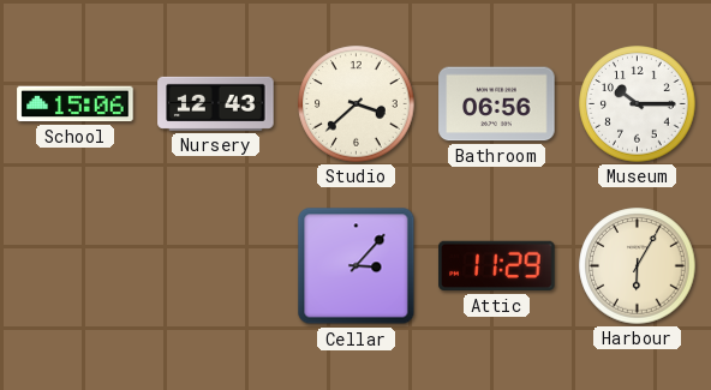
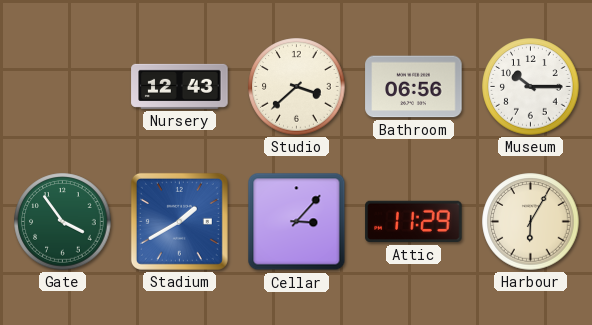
School: 15:06 -> none
Gate: none -> 3:54
Stadium: none -> 1:40
